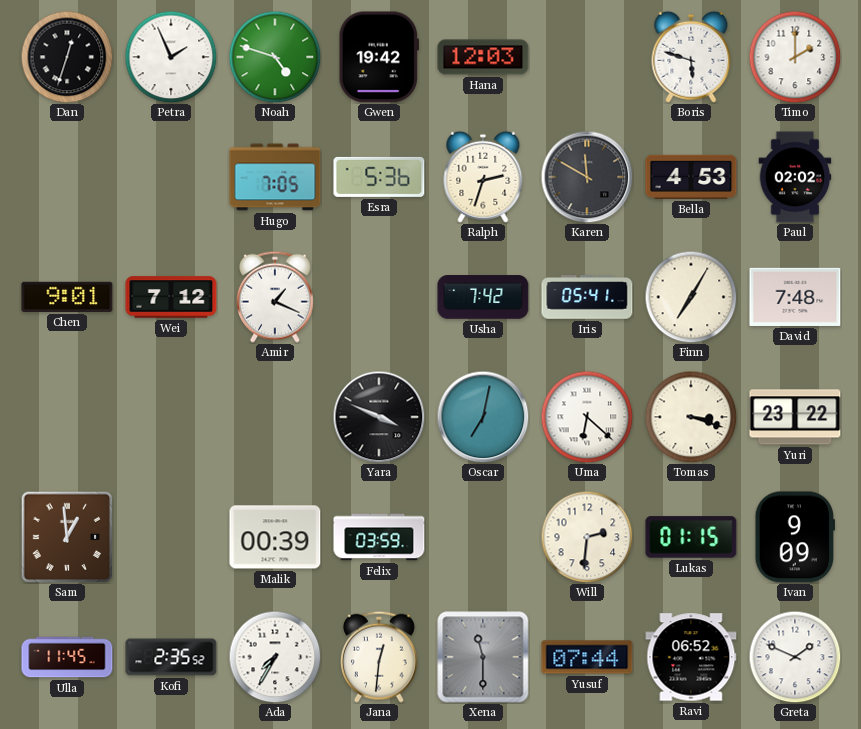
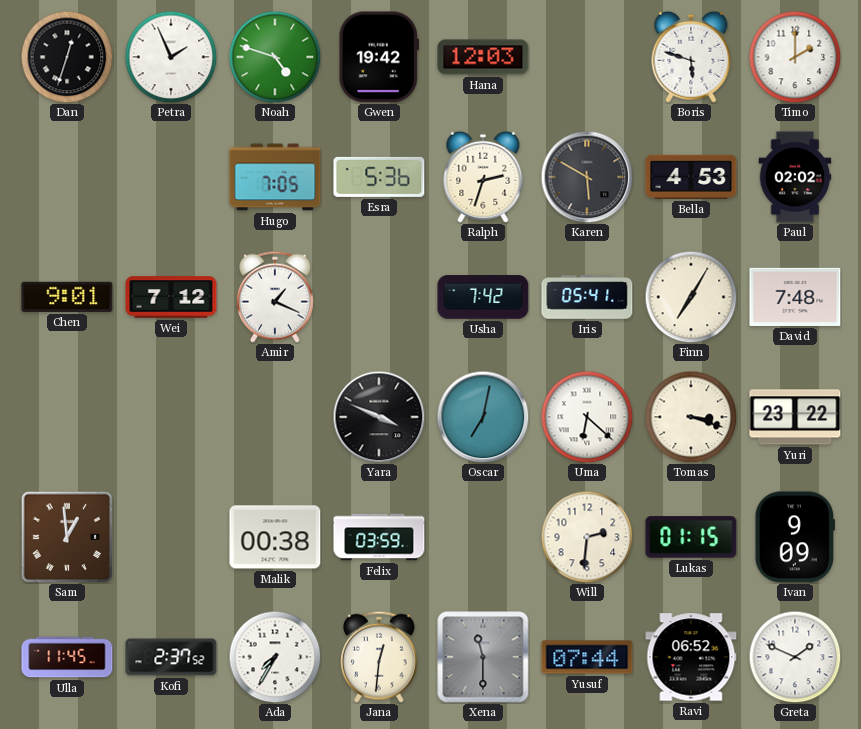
Karen: 11:50 -> 5:50
Malik: 00:39 -> 00:38
Kofi: 2:35 -> 2:37
